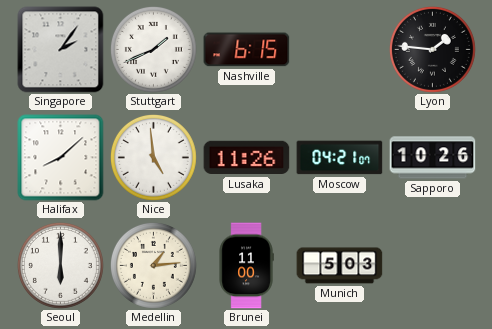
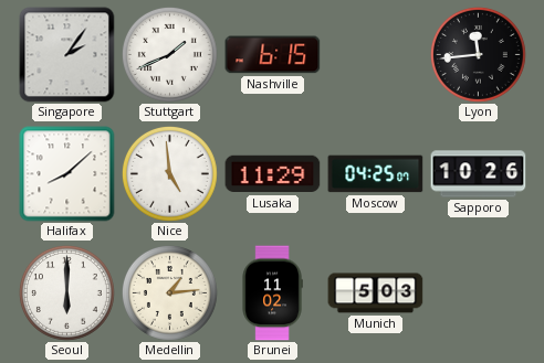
Lyon: 1:46 -> 11:44
Lusaka: 11:26 -> 11:29
Moscow: 04:21 -> 04:25
Brunei: 11:00 -> 11:02
